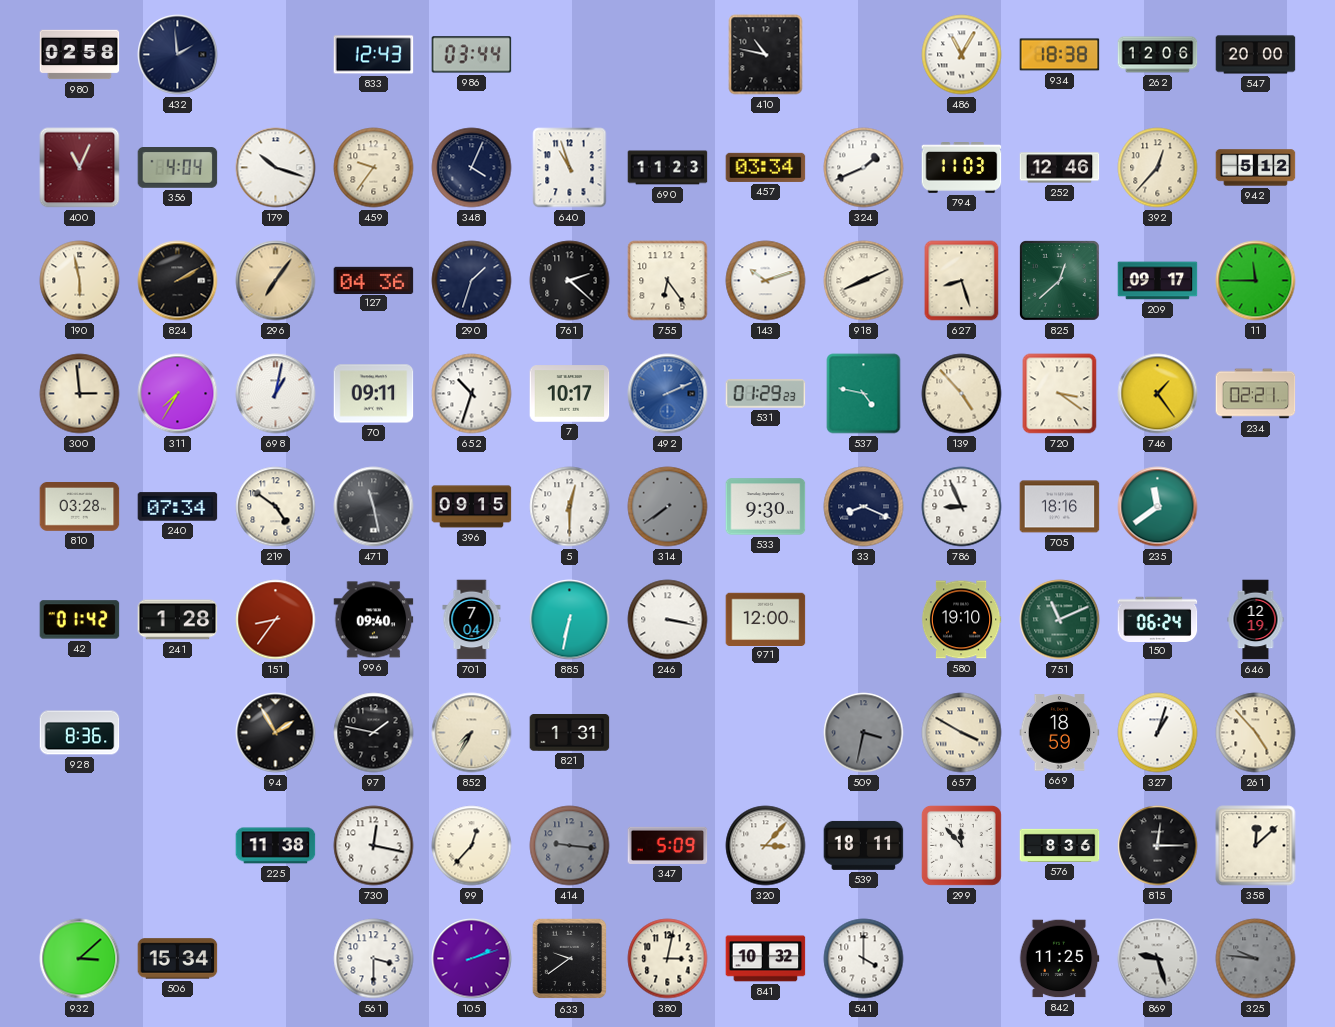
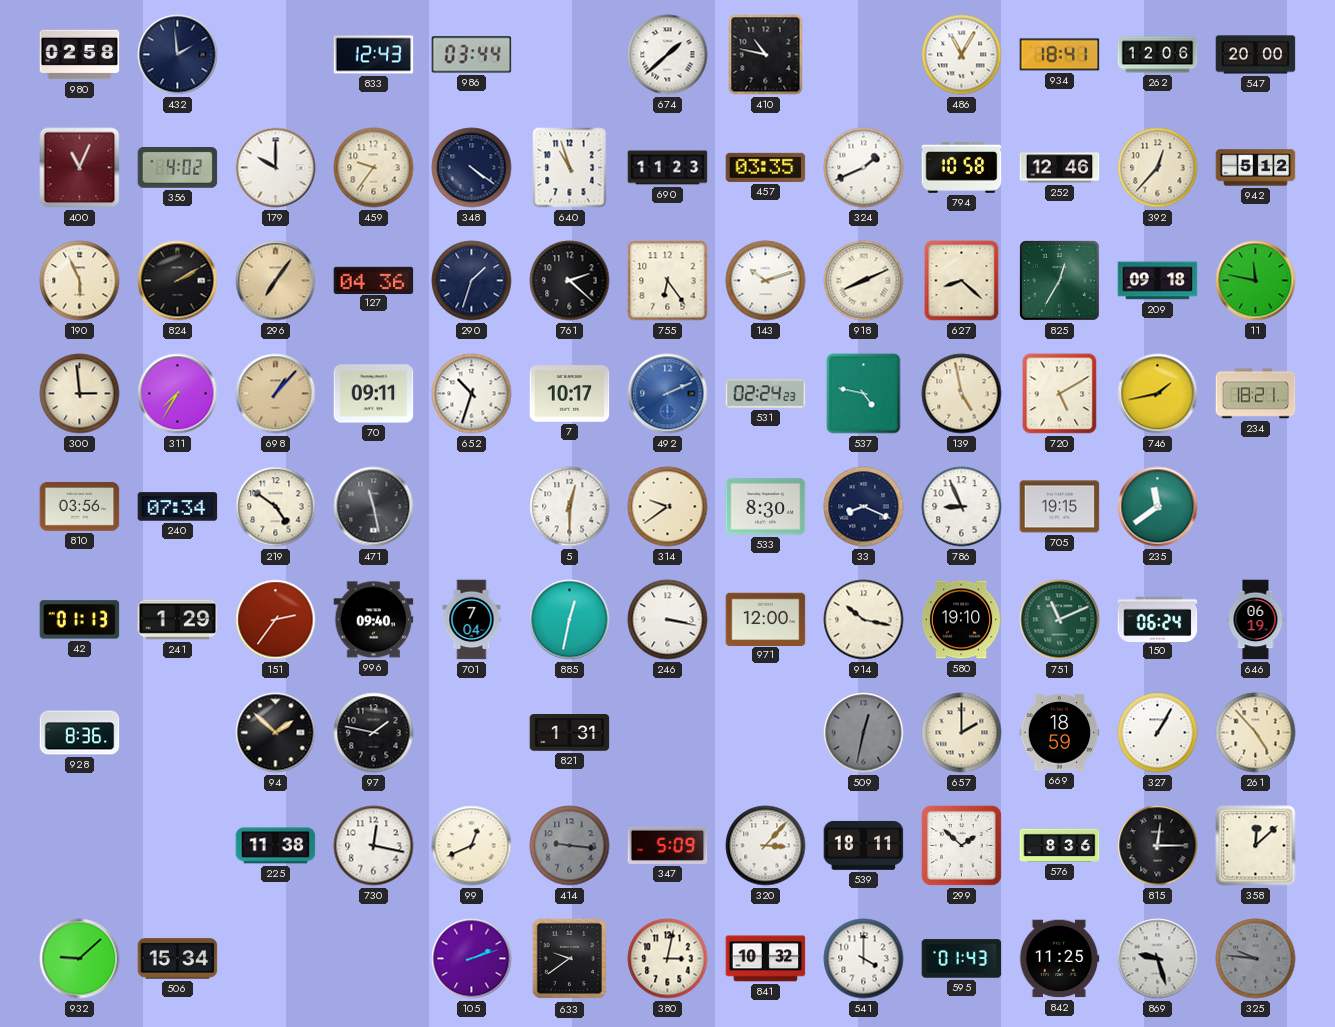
674: none -> 1:38
934: 18:38 -> 18:41
356: 4:04 -> 4:02
179: 10:18 -> 10:00
348: 4:04 -> 4:21
457: 03:34 -> 03:35
794: 11:03 -> 10:58
190: 5:58 -> 5:56
627: 8:27 -> 8:22
825: 12:38 -> 12:35
209: 09:17 -> 09:18
11: 11:45 -> 11:47
698: 1:02 -> 1:07
698 dial: white -> champagne
531: 01:29 -> 02:24
139: 4:53 -> 4:58
720: 3:21 -> 5:10
746: 1:24 -> 1:43
234: 02:21 -> 18:21
810: 03:28 -> 03:56
396: 09:15 -> none
314: 7:39 -> 9:39
314 dial: grey -> cream
533: 9:30 -> 8:30
705: 18:16 -> 19:15
42: 01:42 -> 01:13
241: 1:28 -> 1:29
151: 8:36 -> 2:36
885: 6:32 -> 12:32
914: none -> 10:17
646: 12:19 -> 06:19
94: 1:55 -> 1:52
852: 7:35 -> none
509: 3:32 -> 12:32
657: 3:50 -> 2:00
327: 1:03 -> 1:05
99: 12:37 -> 12:41
299: 11:53 -> 1:52
932: 3:08 -> 9:08
561: 3:30 -> none
595: none -> 01:43
